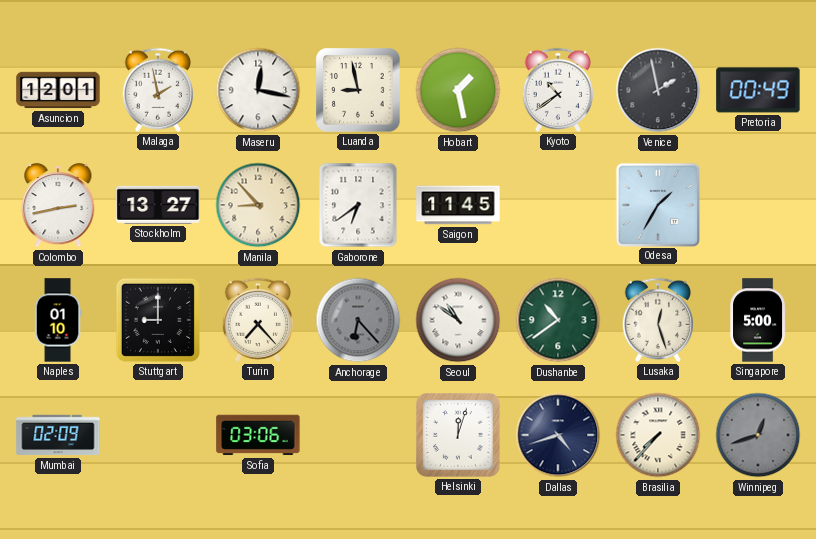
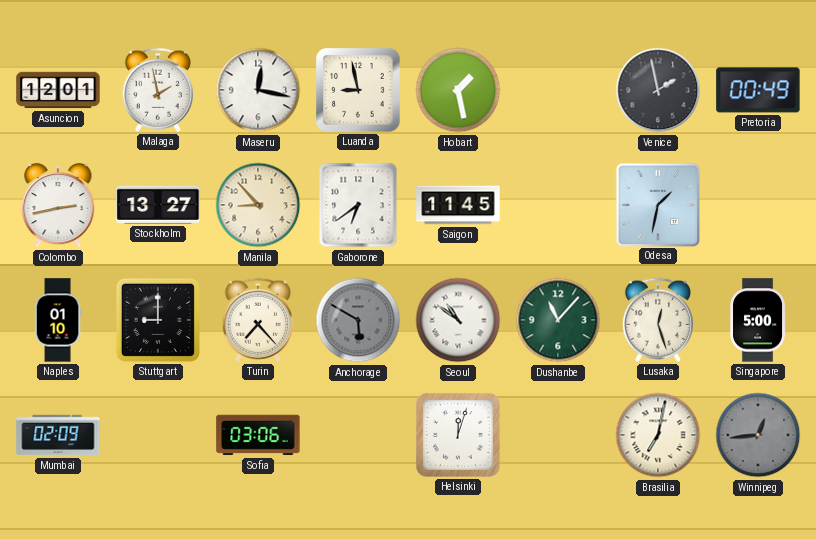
Kyoto: 10:39 -> none
Odesa: 1:35 -> 1:32
Anchorage: 6:23 -> 5:50
Dushanbe: 10:39 -> 11:07
Dallas: 4:42 -> none
Brasilia: 7:37 -> 7:02
Winnipeg: 12:42 -> 12:44
